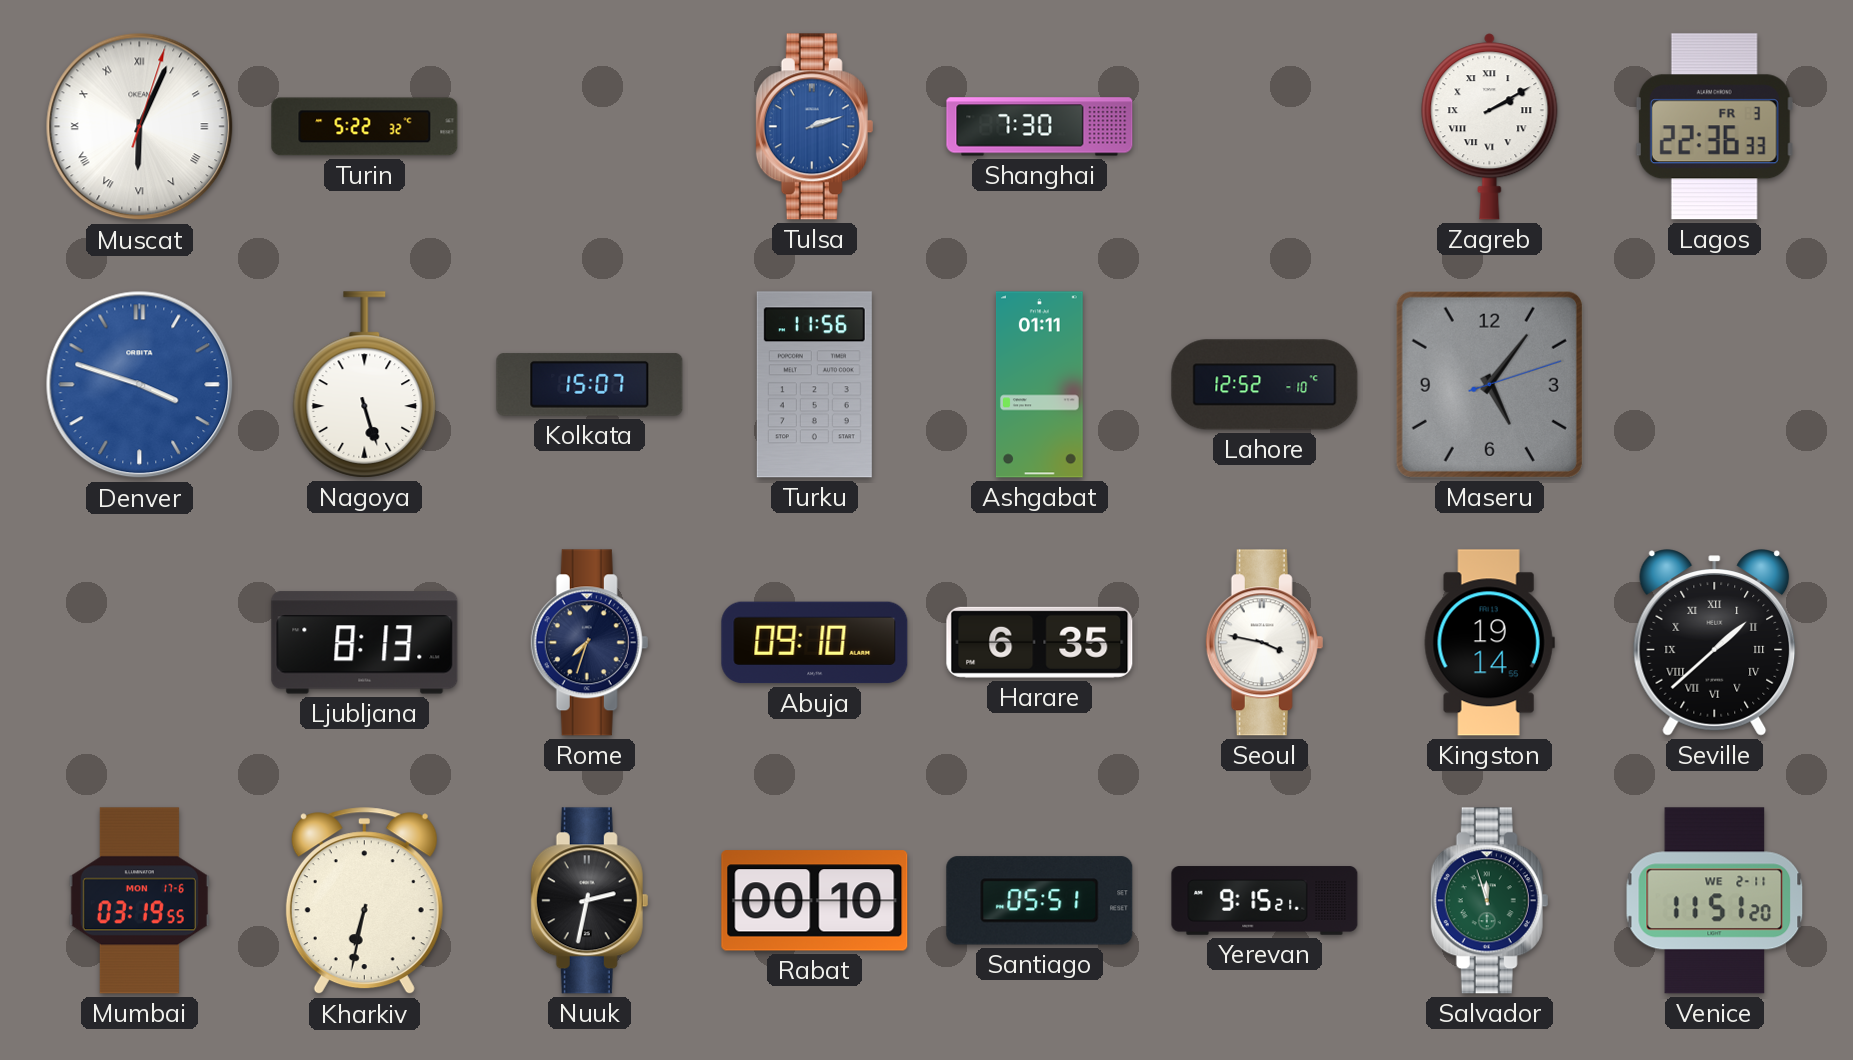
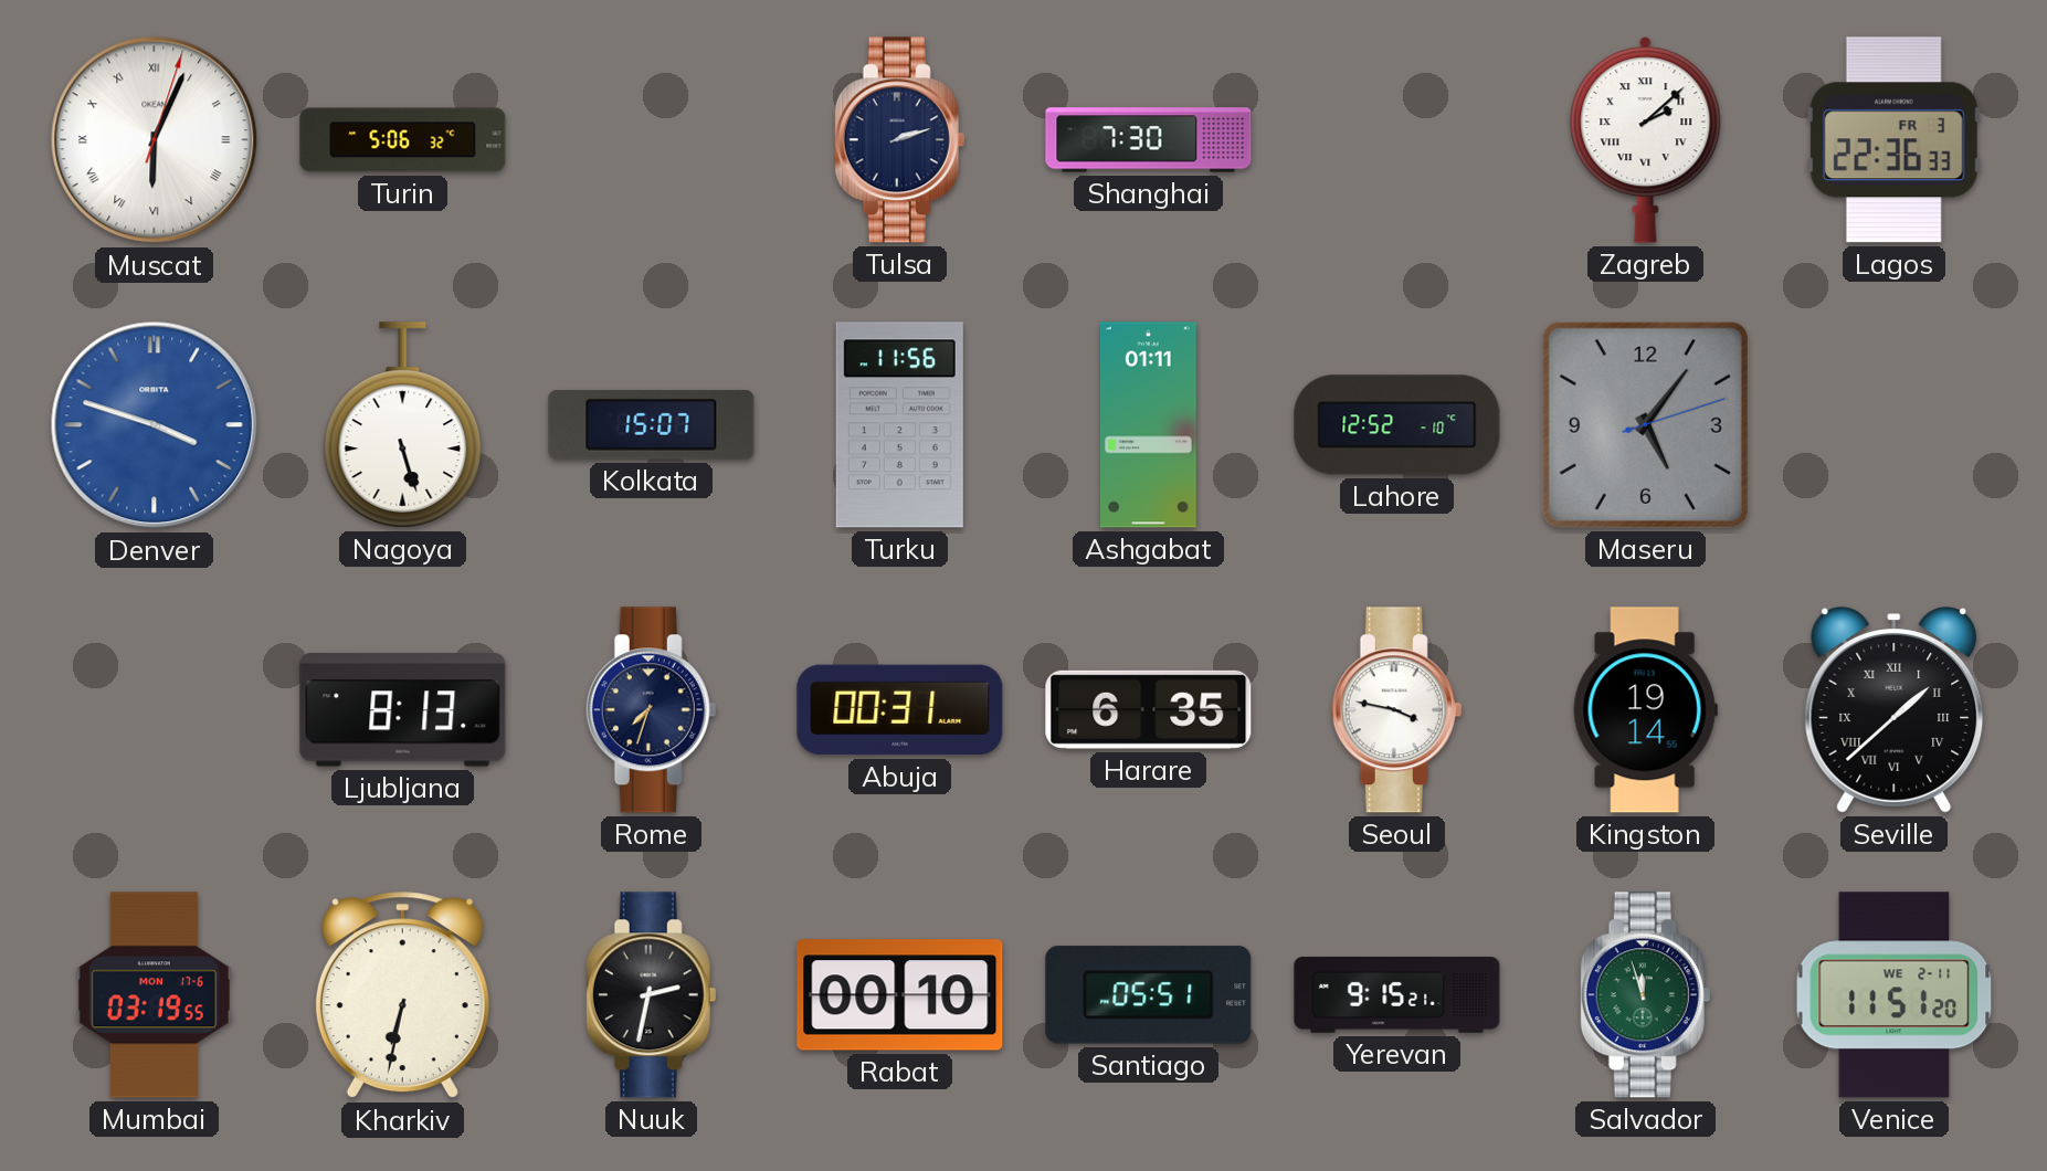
Turin: 5:22 -> 5:06
Tulsa dial: blue -> navy
Zagreb: 2:10 -> 2:08
Abuja: 09:10 -> 00:31
